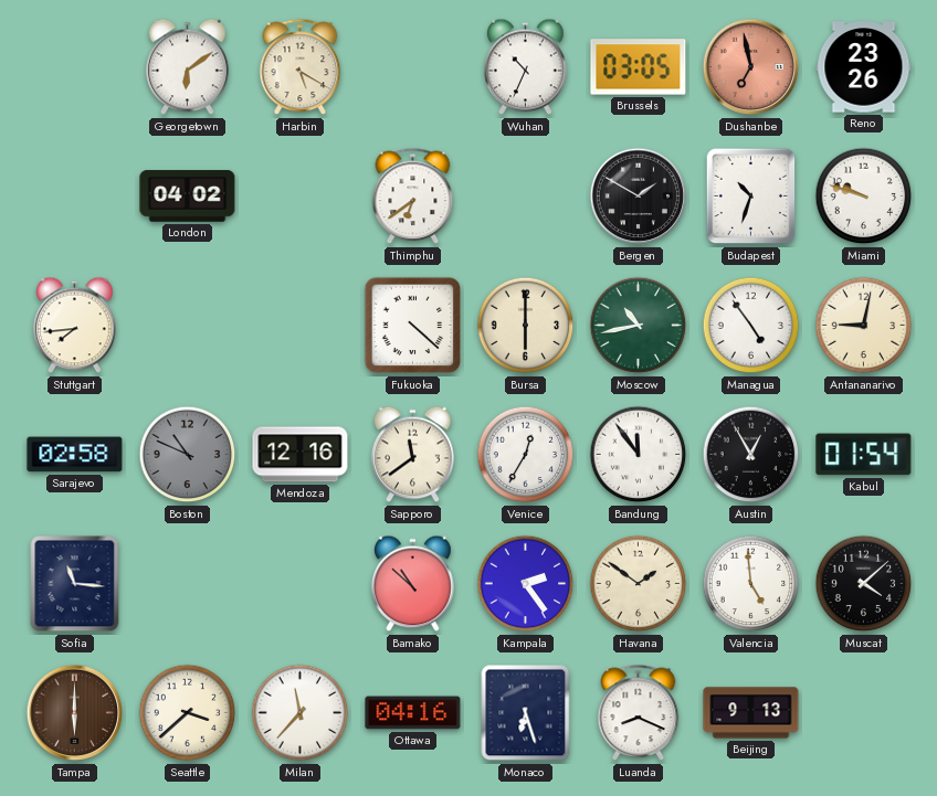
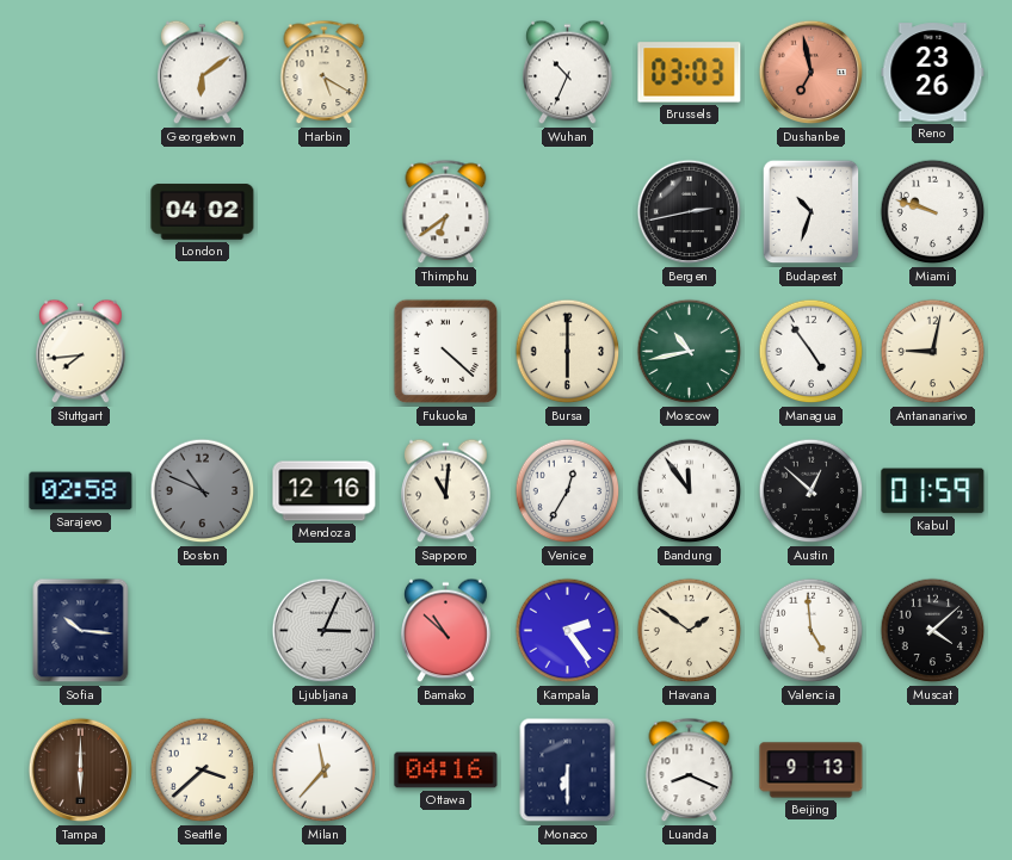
Brussels: 03:05 -> 03:03
Bergen: 1:50 -> 2:43
Sapporo: 11:39 -> 11:01
Austin: 12:55 -> 12:52
Kabul: 01:54 -> 01:59
Sofia: 11:16 -> 10:16
Ljubljana: none -> 3:04
Monaco: 6:27 -> 6:30
